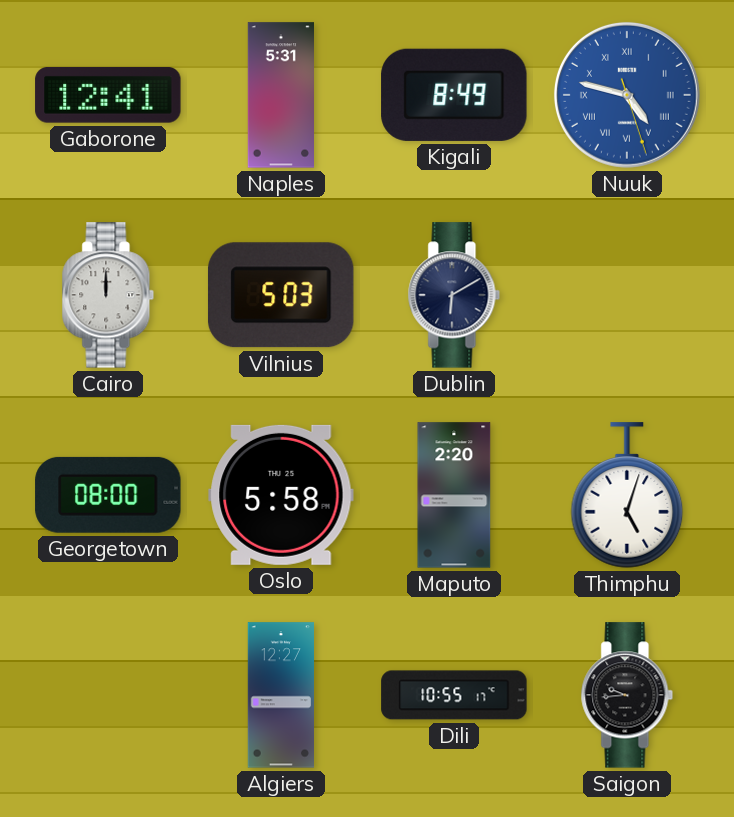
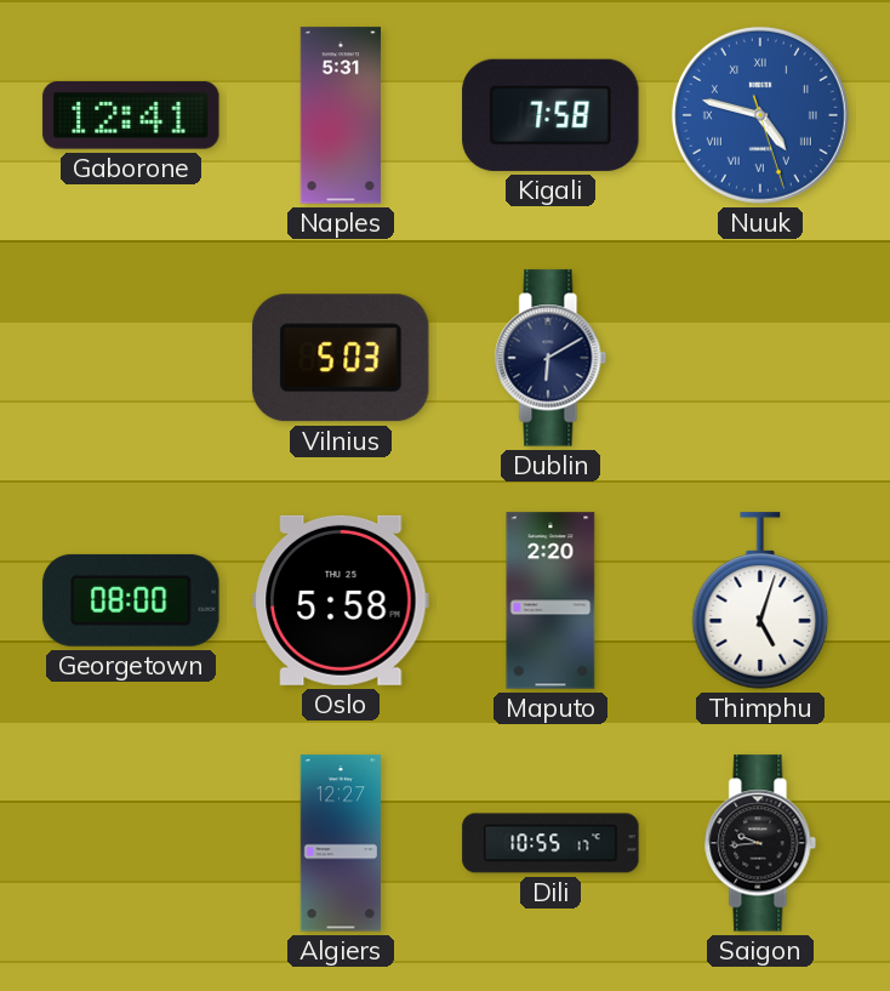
Kigali: 8:49 -> 7:58
Cairo: 12:00 -> none
